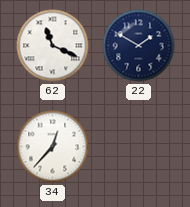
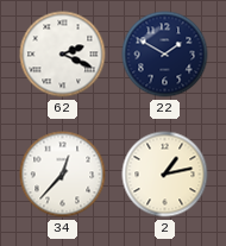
62: 11:19 -> 2:19
2: none -> 1:13
